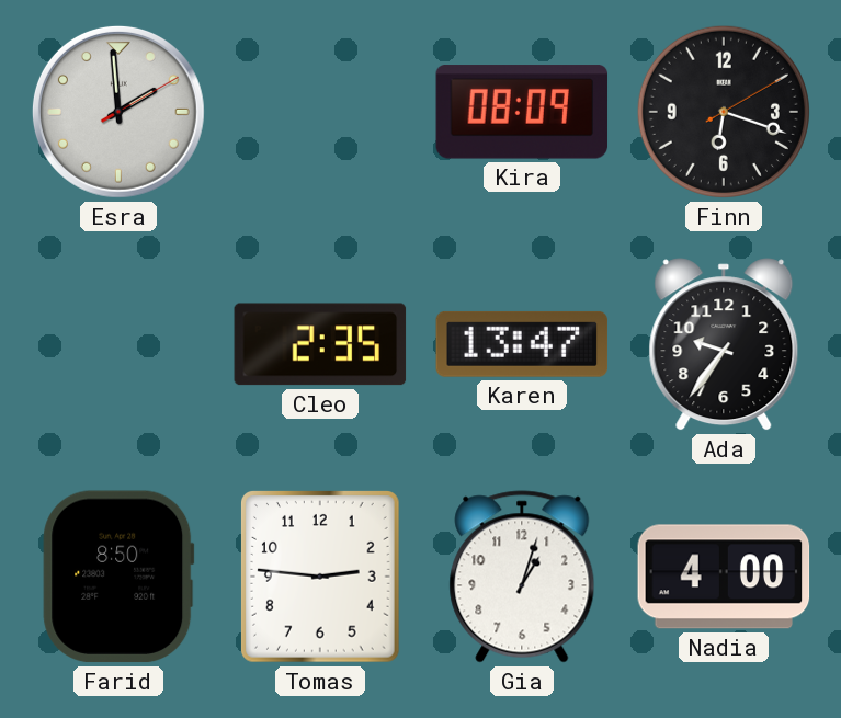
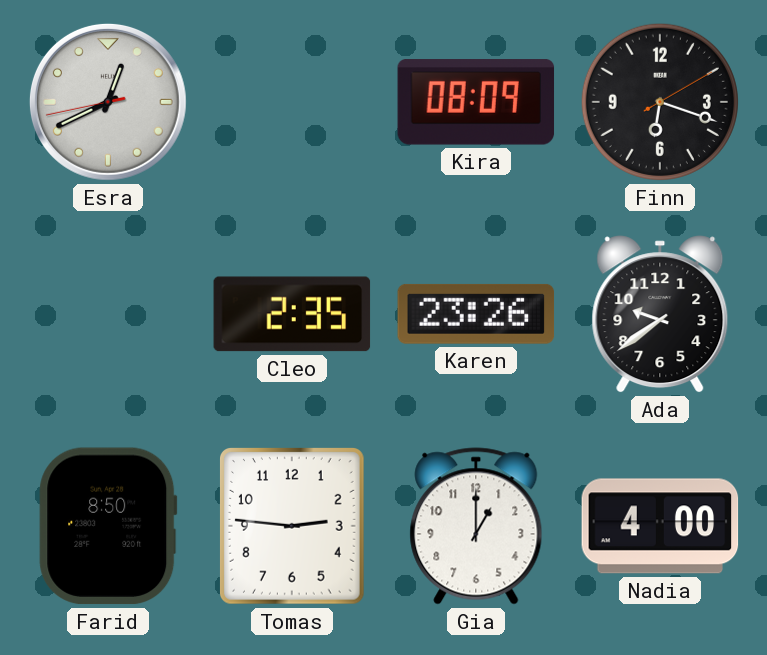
Esra: 1:59 -> 12:40
Karen: 13:47 -> 23:26
Ada: 9:36 -> 9:39
Gia: 1:03 -> 1:00
